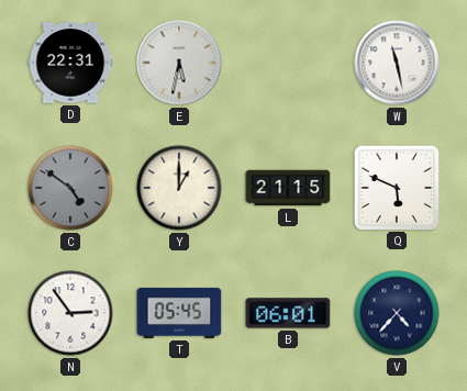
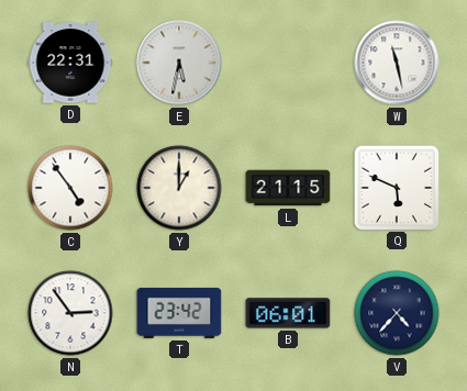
C: 4:51 -> 4:54
C dial: grey -> white
T: 05:45 -> 23:42
